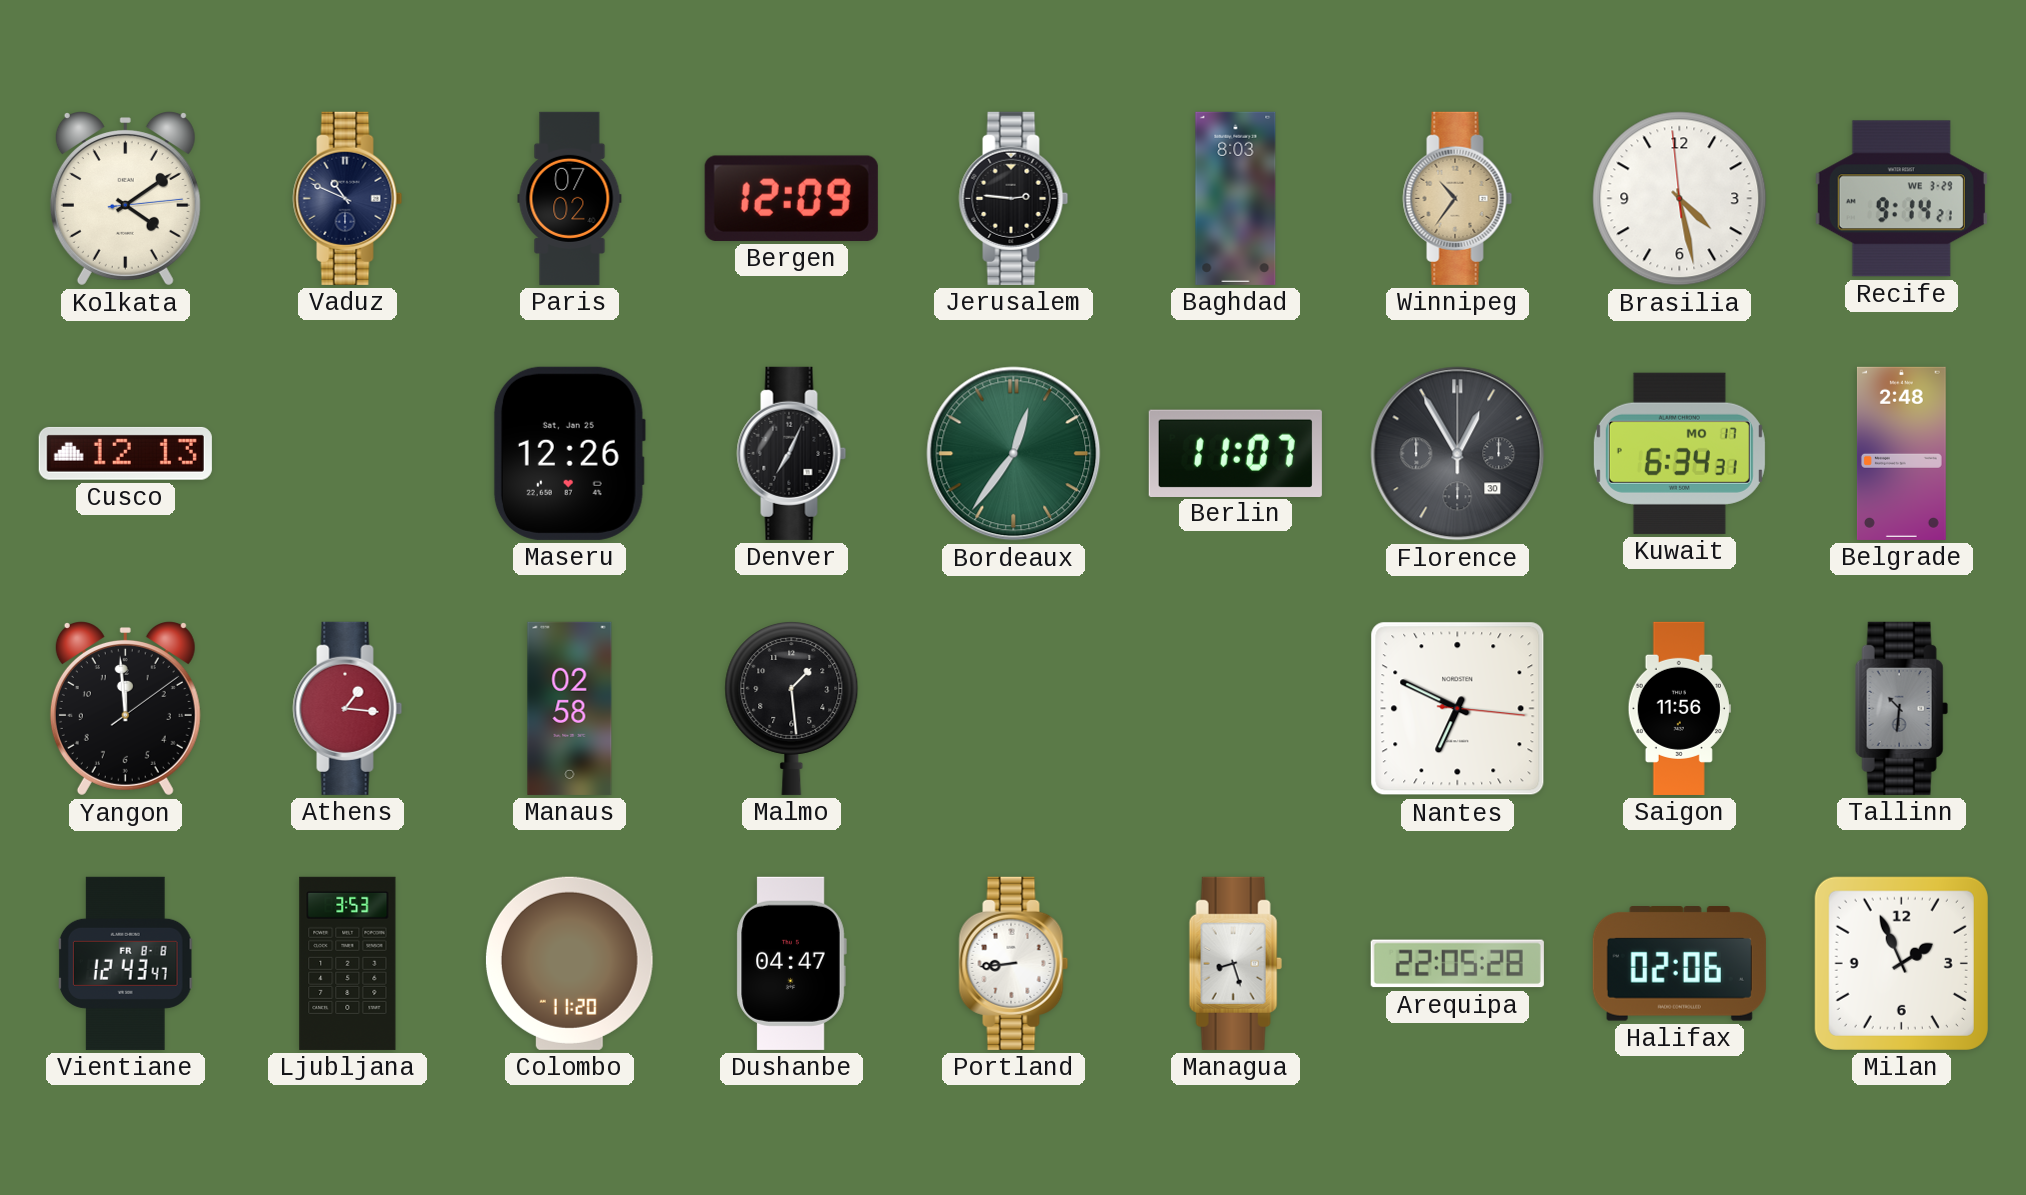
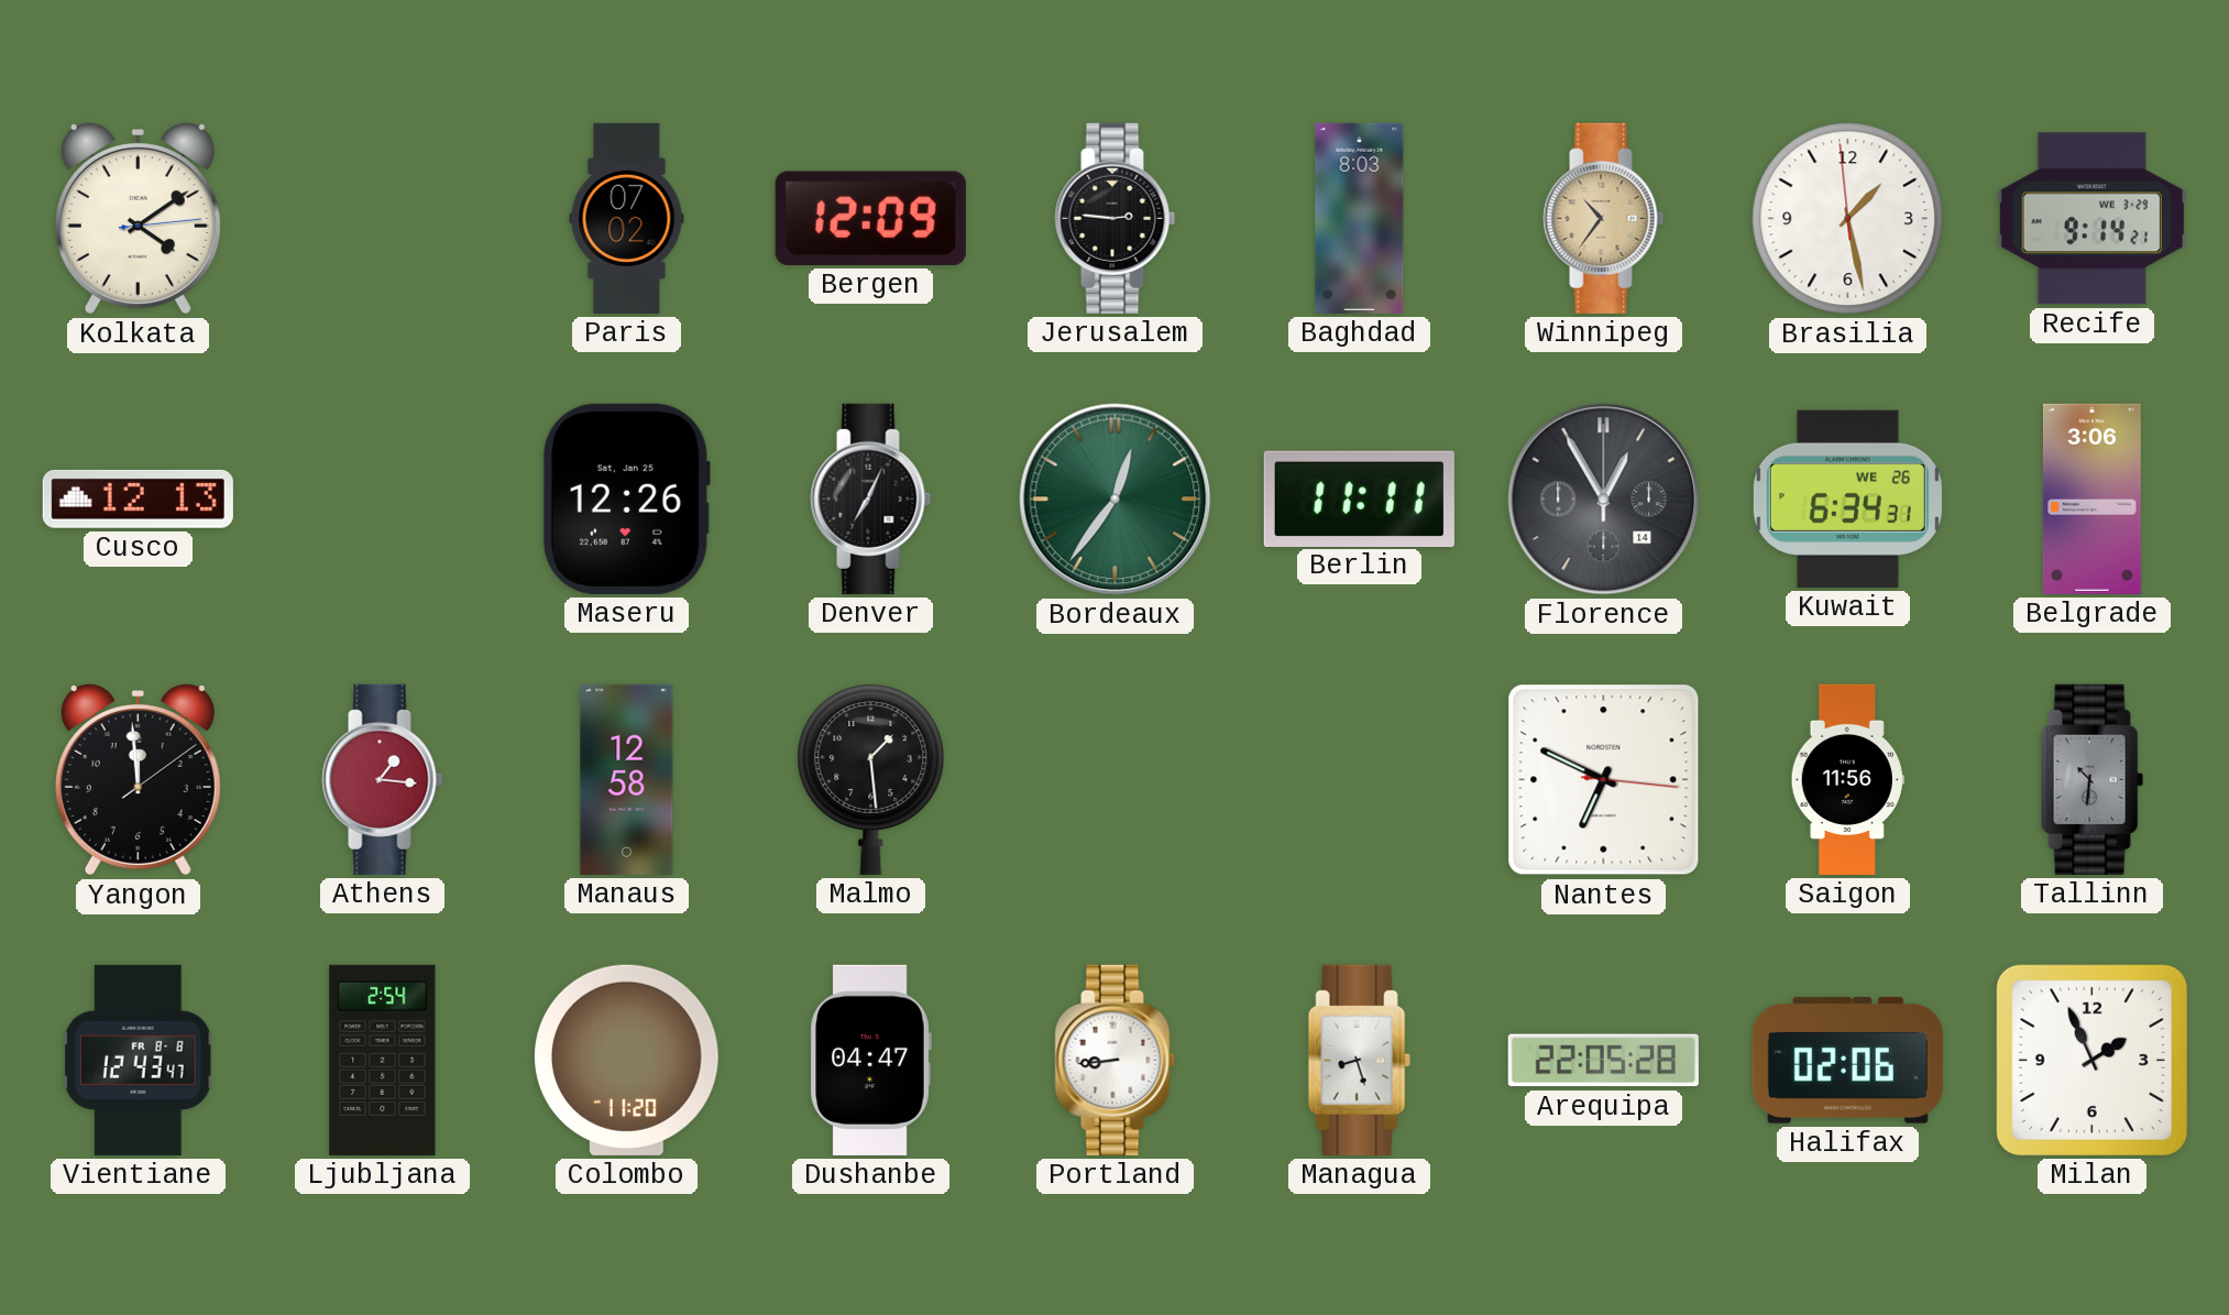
Vaduz: 10:49 -> none
Brasilia: 4:27 -> 1:27
Berlin: 11:07 -> 11:11
Florence date: 30 -> 14
Kuwait date: MO 17 -> WE 26
Belgrade: 2:48 -> 3:06
Manaus: 02:58 -> 12:58
Ljubljana: 3:53 -> 2:54
